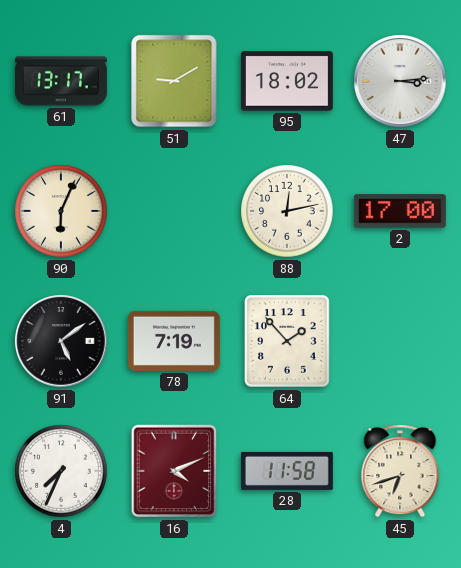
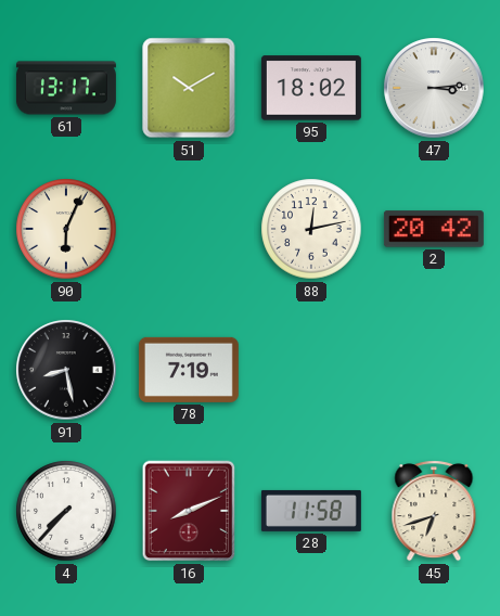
51: 9:10 -> 10:10
2: 17:00 -> 20:42
91: 5:09 -> 8:28
64: 1:53 -> none
4: 7:34 -> 7:37
16: 4:11 -> 8:11
